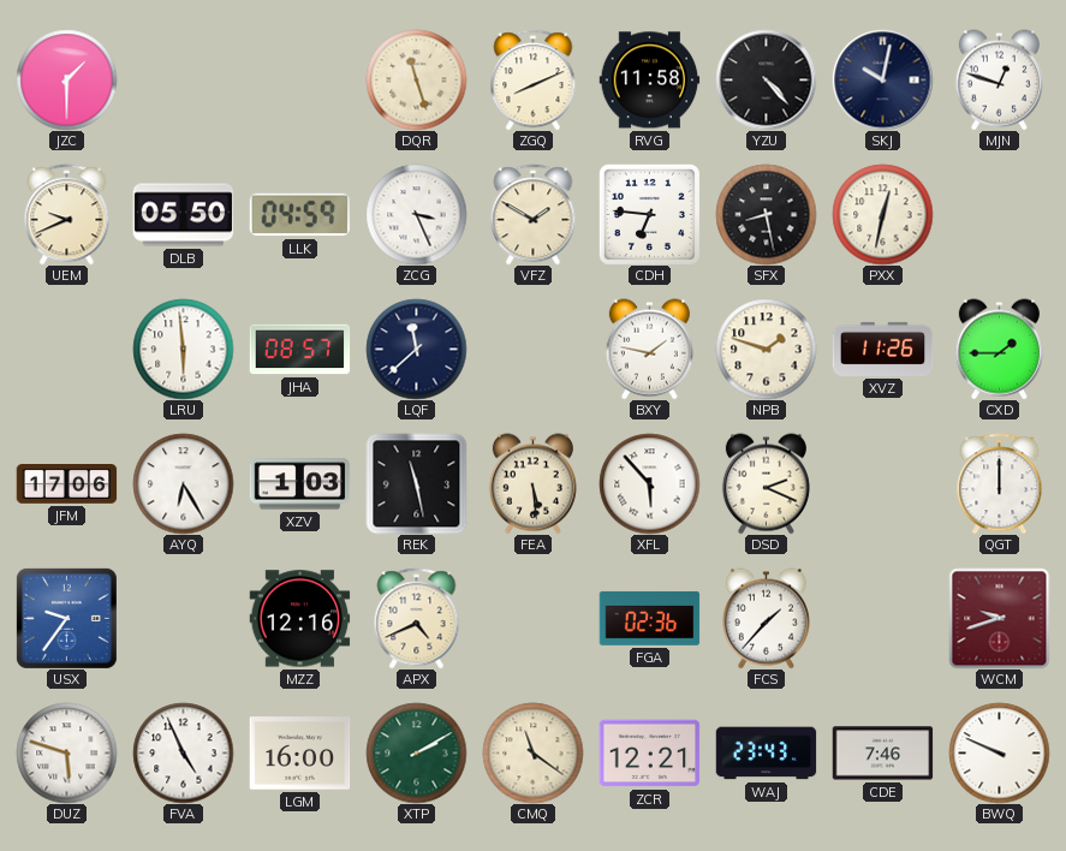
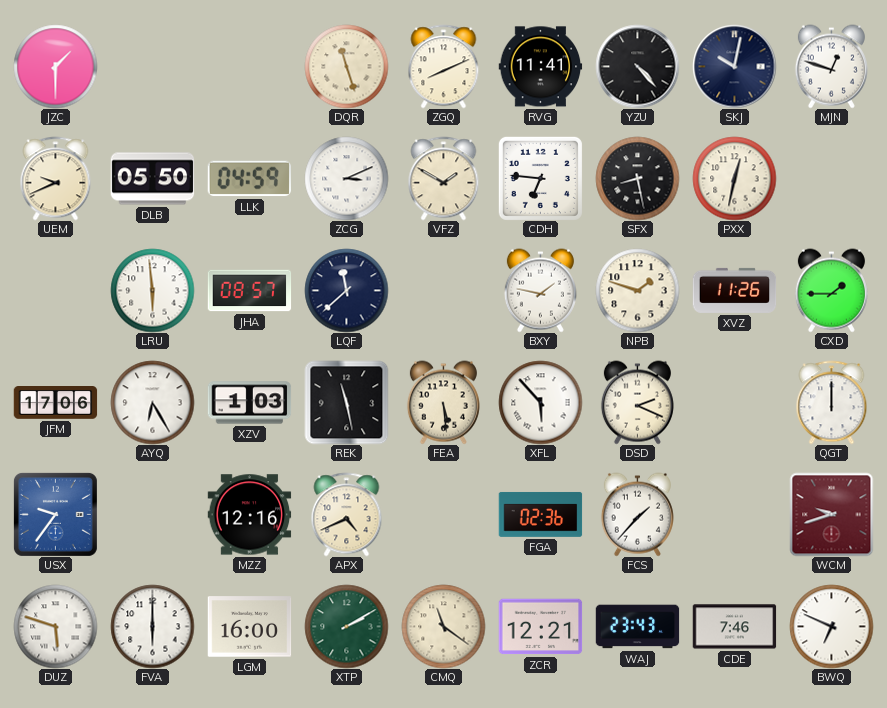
RVG: 11:58 -> 11:41
ZCG: 3:26 -> 3:11
FVA: 4:56 -> 6:00
BWQ: 9:49 -> 6:49
